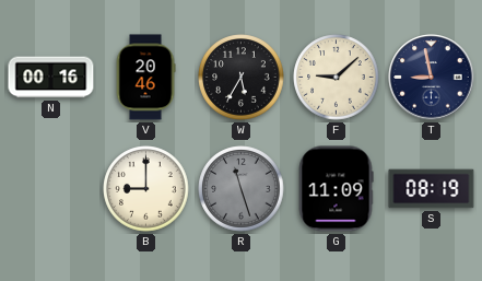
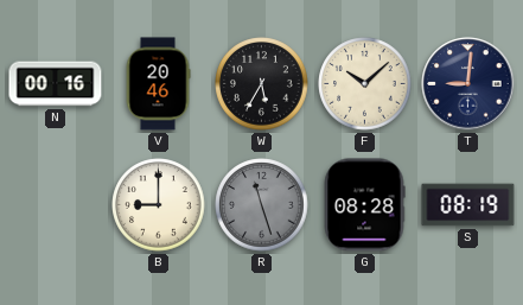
F: 9:08 -> 10:08
T: 8:58 -> 9:01
G: 11:09 -> 08:28
